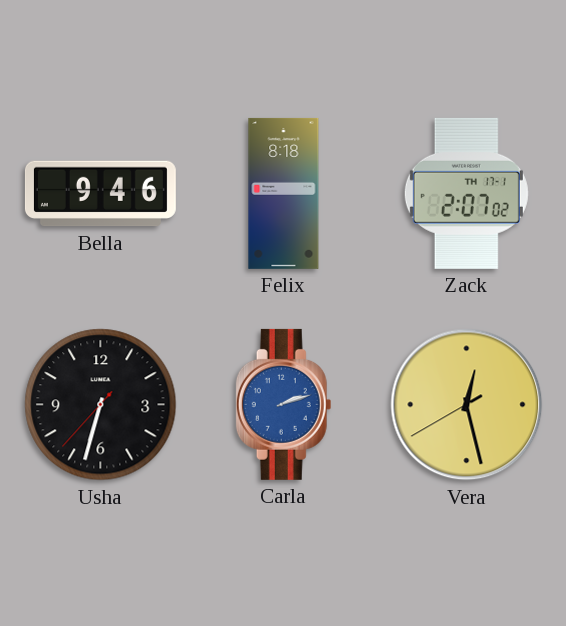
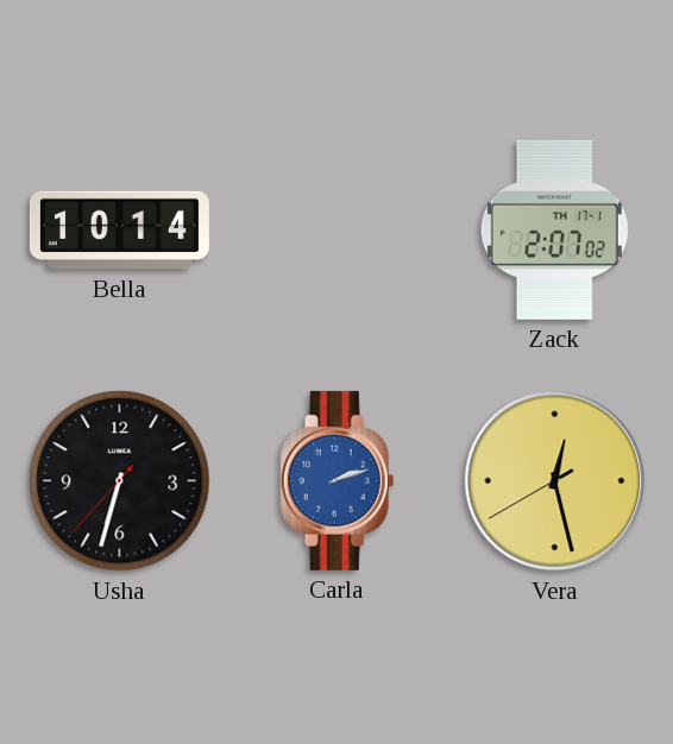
Bella: 9:46 -> 10:14
Felix: 8:18 -> none
